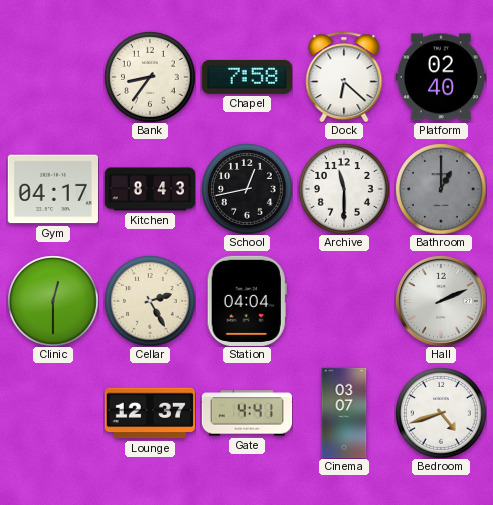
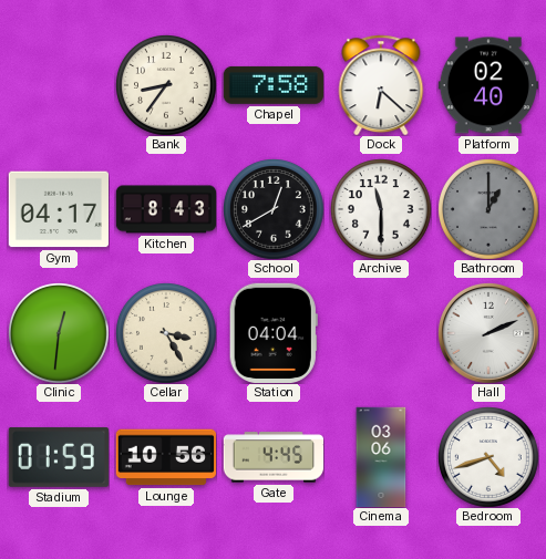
School: 12:43 -> 12:40
Clinic: 12:30 -> 12:31
Cellar: 2:25 -> 3:25
Stadium: none -> 01:59
Lounge: 12:37 -> 10:56
Gate: 4:41 -> 4:45
Cinema: 03:07 -> 03:06
